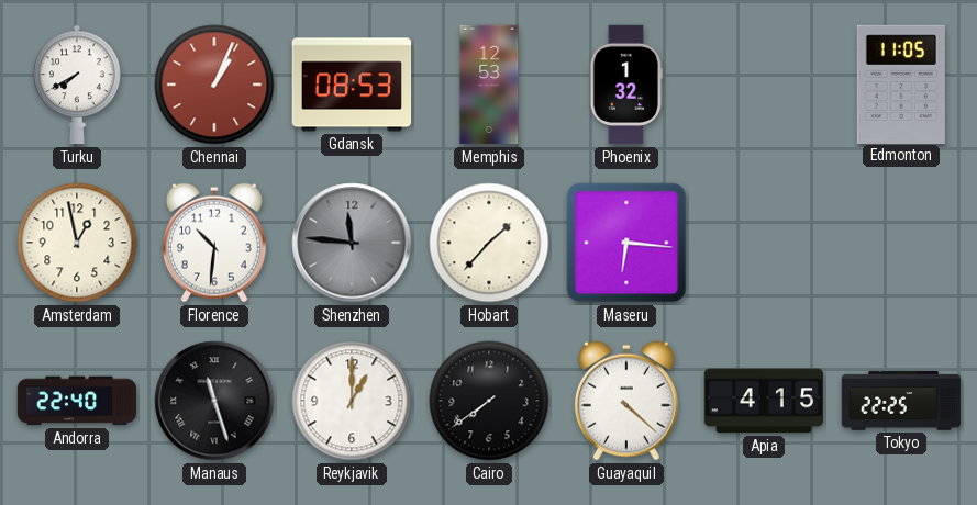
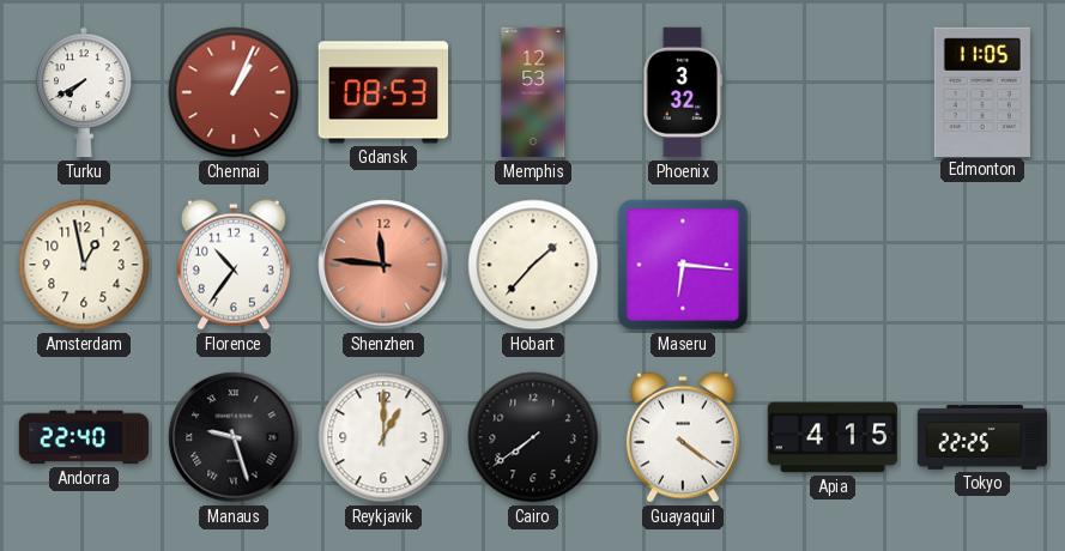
Phoenix: 1:32 -> 3:32
Florence: 10:31 -> 10:36
Shenzhen dial: grey -> salmon
Manaus: 11:27 -> 9:27
Guayaquil: 4:22 -> 4:21
